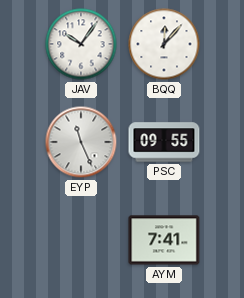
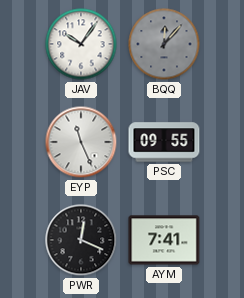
BQQ dial: white -> grey
PWR: none -> 12:19
